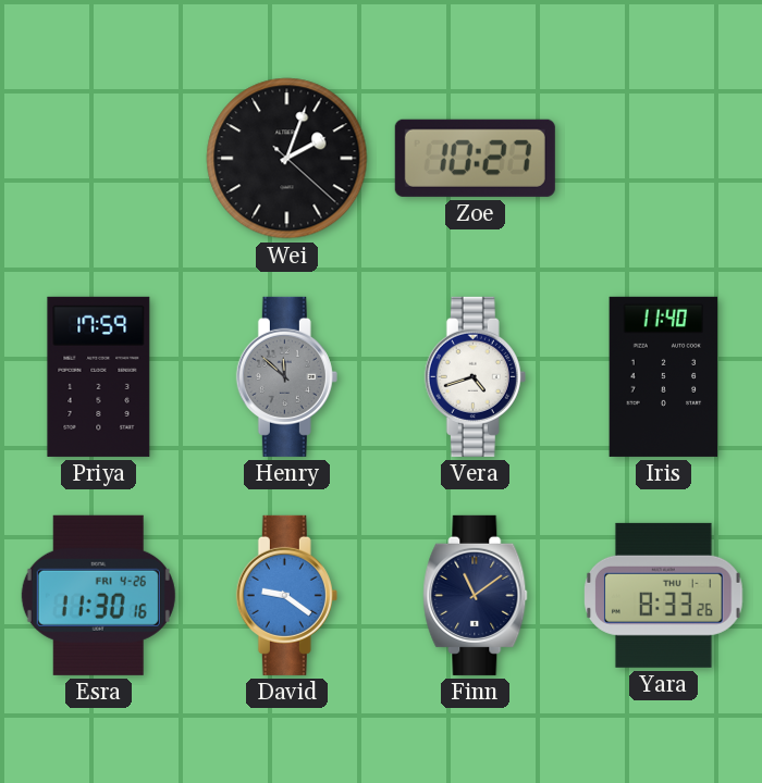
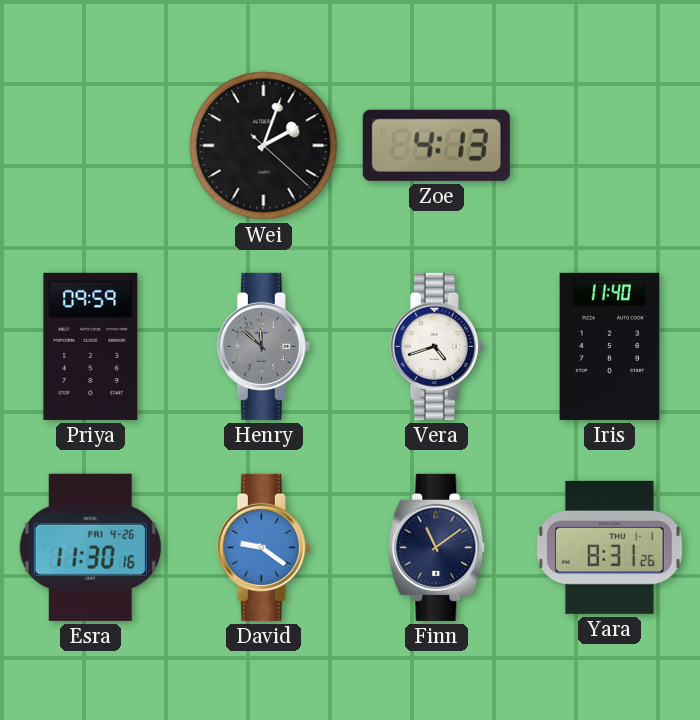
Zoe: 10:27 -> 4:13
Priya: 17:59 -> 09:59
Yara: 8:33 -> 8:31
